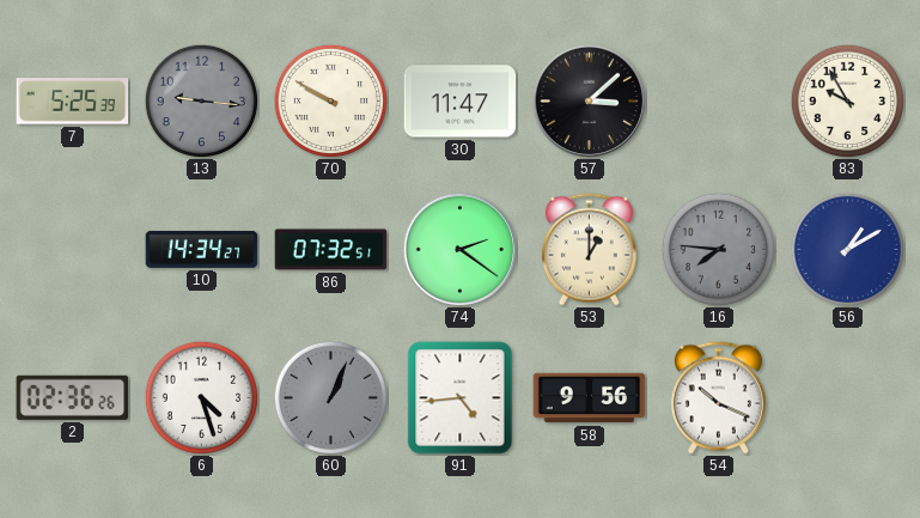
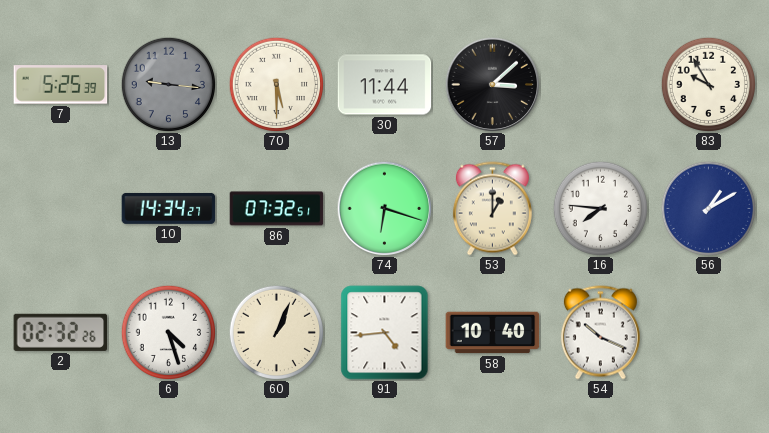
70: 9:50 -> 5:30
30: 11:47 -> 11:44
74: 2:21 -> 6:18
16 dial: grey -> white
2: 02:36 -> 02:32
60 dial: grey -> cream
58: 9:56 -> 10:40
